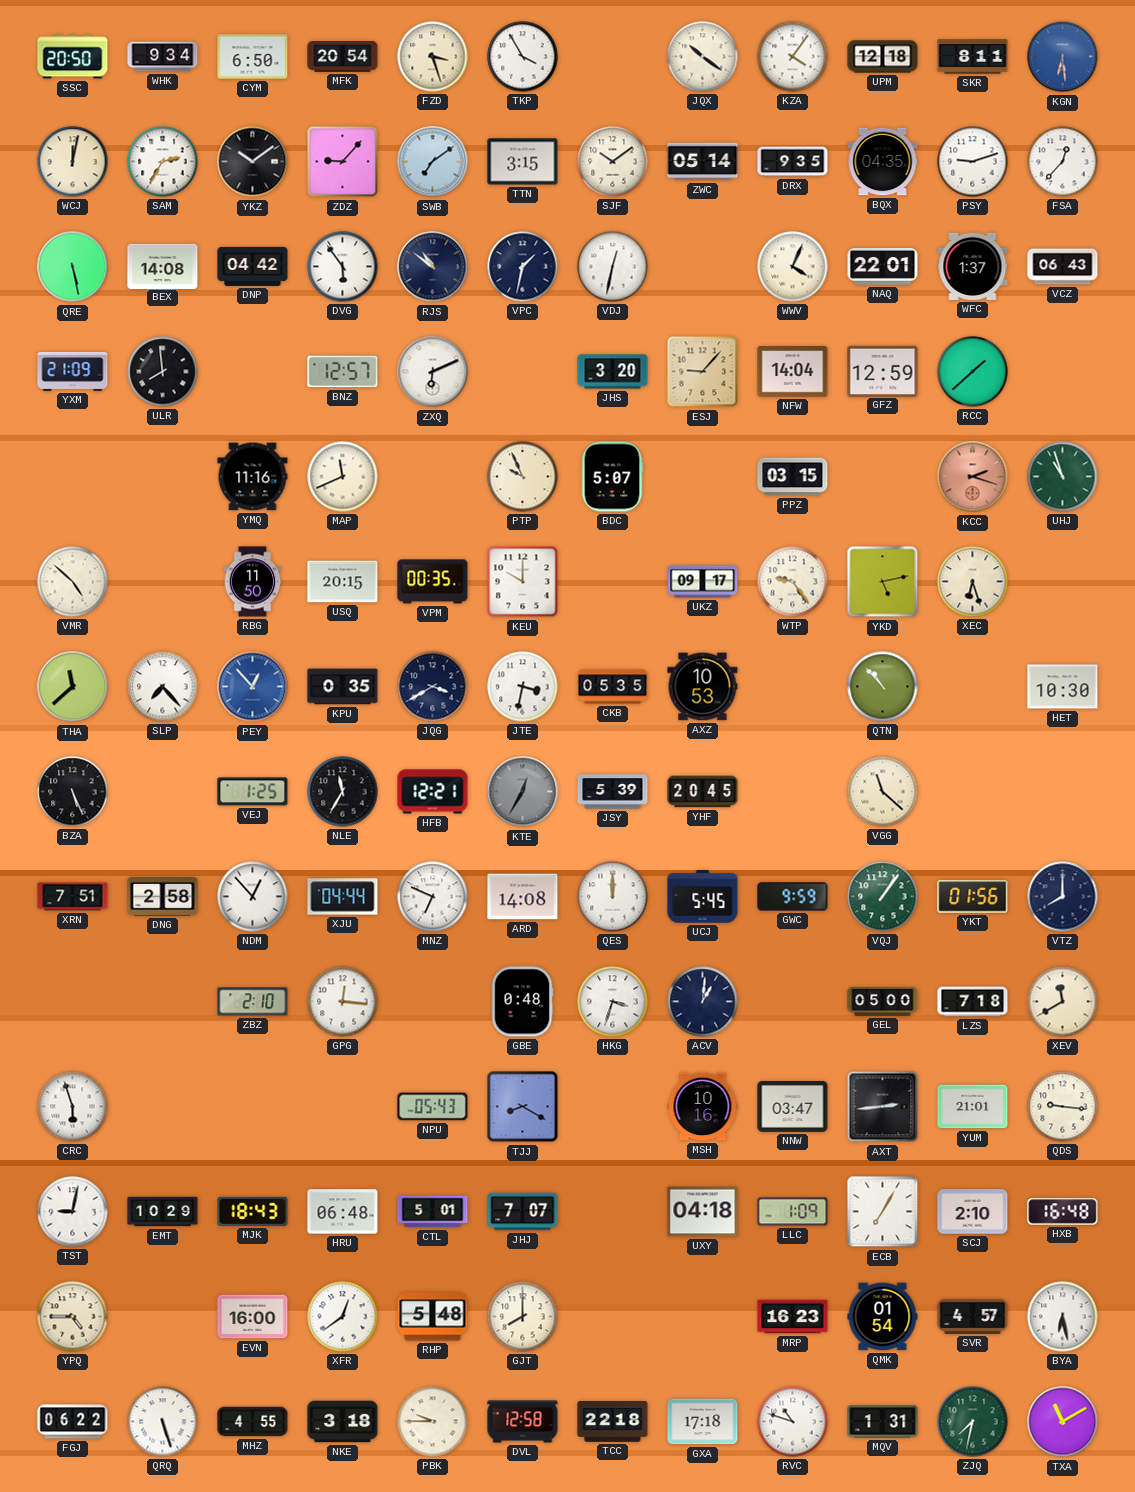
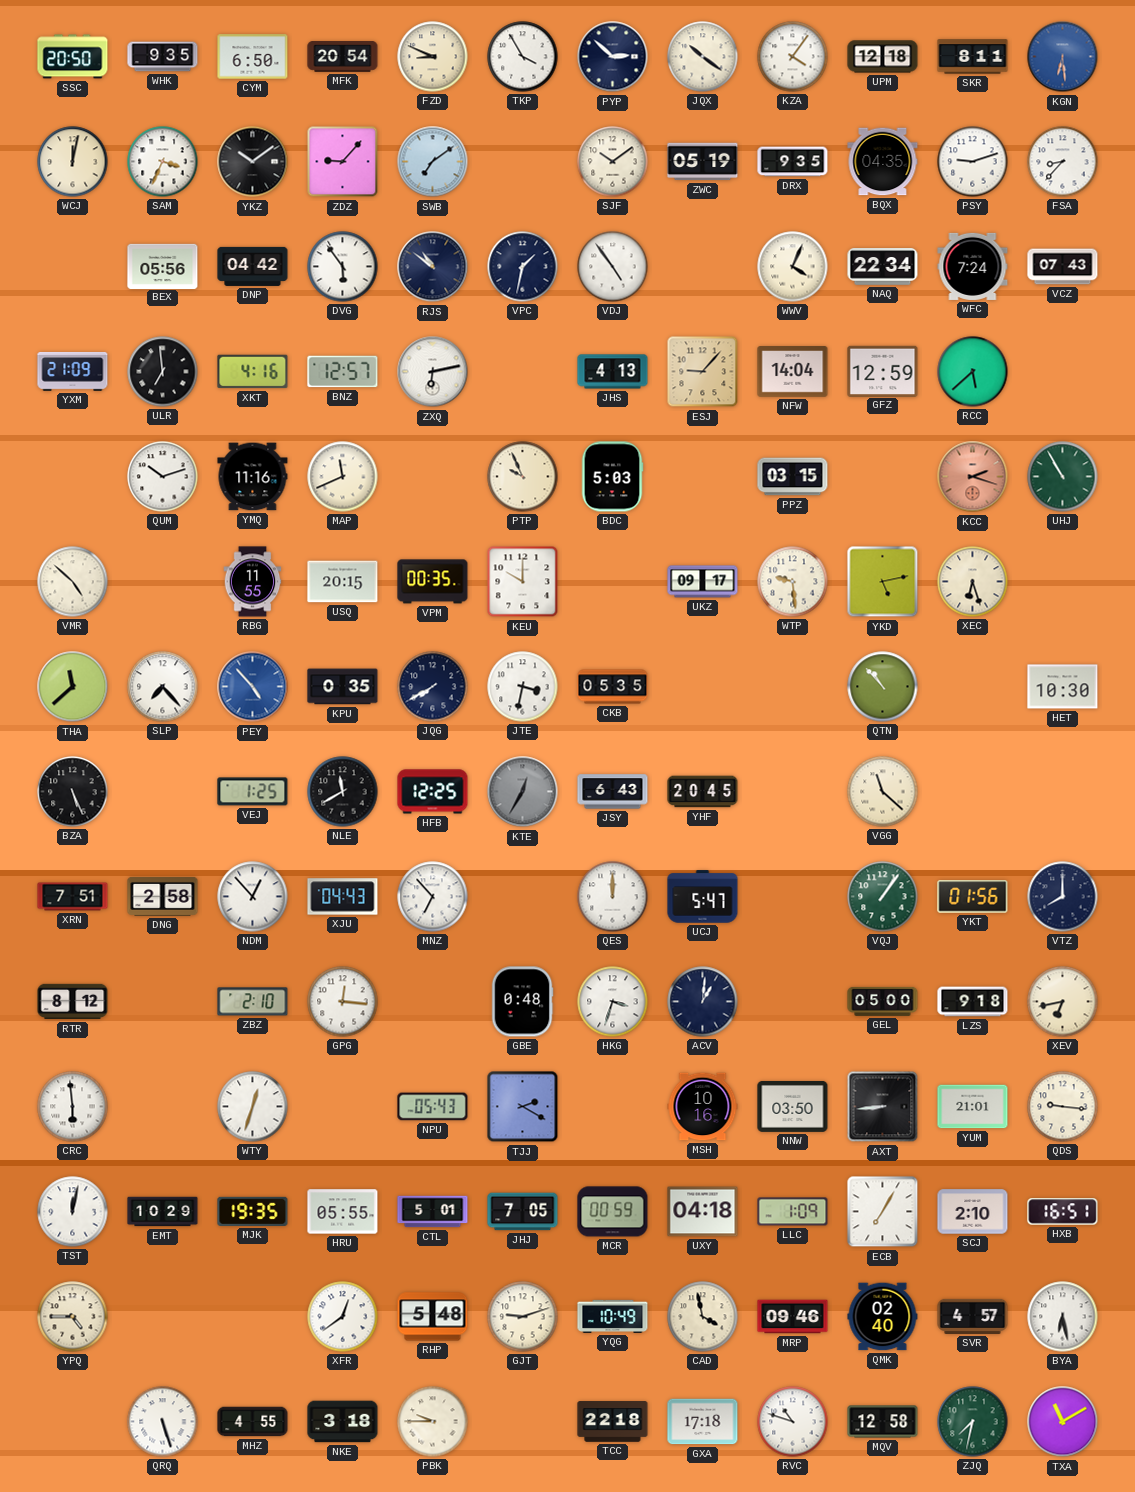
WHK: 9:34 -> 9:35
FZD: 3:27 -> 8:49
PYP: none -> 2:52
SAM: 2:35 -> 3:34
TTN: 3:15 -> none
ZWC: 05:14 -> 05:19
FSA: 12:37 -> 8:37
QRE: 5:28 -> none
BEX: 14:08 -> 05:56
VDJ: 12:32 -> 4:54
NAQ: 22:01 -> 22:34
WFC: 1:37 -> 7:24
VCZ: 06:43 -> 07:43
ULR: 7:59 -> 6:59
XKT: none -> 4:16
ZXQ: 6:11 -> 6:13
JHS: 3:20 -> 4:13
RCC: 1:38 -> 5:38
QUM: none -> 10:12
BDC: 5:07 -> 5:03
UHJ: 10:57 -> 10:55
RBG: 11:50 -> 11:55
WTP: 9:24 -> 9:29
PEY: 12:53 -> 4:53
JQG: 3:40 -> 7:40
AXZ: 10:53 -> none
NLE: 11:35 -> 11:40
HFB: 12:21 -> 12:25
JSY: 5:39 -> 6:43
XJU: 04:44 -> 04:43
MNZ: 6:49 -> 6:53
ARD: 14:08 -> none
UCJ: 5:45 -> 5:47
GWC: 9:59 -> none
RTR: none -> 8:12
LZS: 7:18 -> 9:18
XEV: 11:40 -> 6:43
CRC: 5:57 -> 5:59
WTY: none -> 12:33
TJJ: 8:20 -> 2:20
NNW: 03:47 -> 03:50
AXT: 2:44 -> 8:44
TST: 9:02 -> 12:02
MJK: 18:43 -> 19:35
HRU: 06:48 -> 05:55
JHJ: 7:07 -> 7:05
MCR: none -> 00:59
HXB: 16:48 -> 16:51
EVN: 16:00 -> none
GJT: 8:00 -> 9:12
YQG: none -> 10:49
CAD: none -> 3:58
MRP: 16:23 -> 09:46
QMK: 01:54 -> 02:40
FGJ: 06:22 -> none
DVL: 12:58 -> none
MQV: 1:31 -> 12:58
